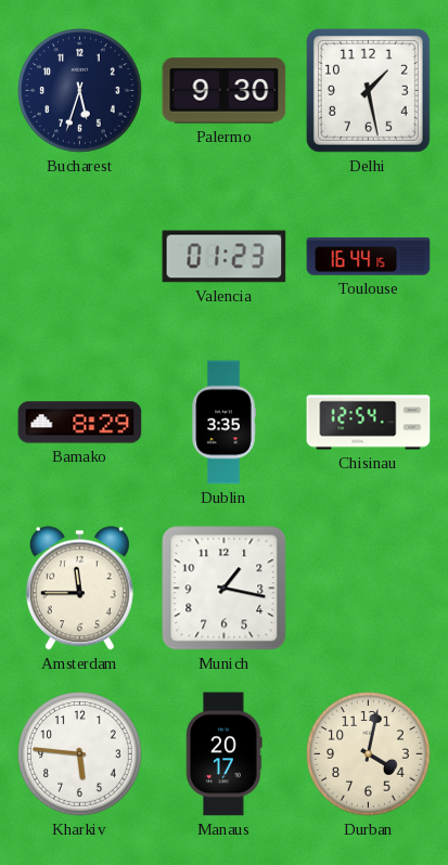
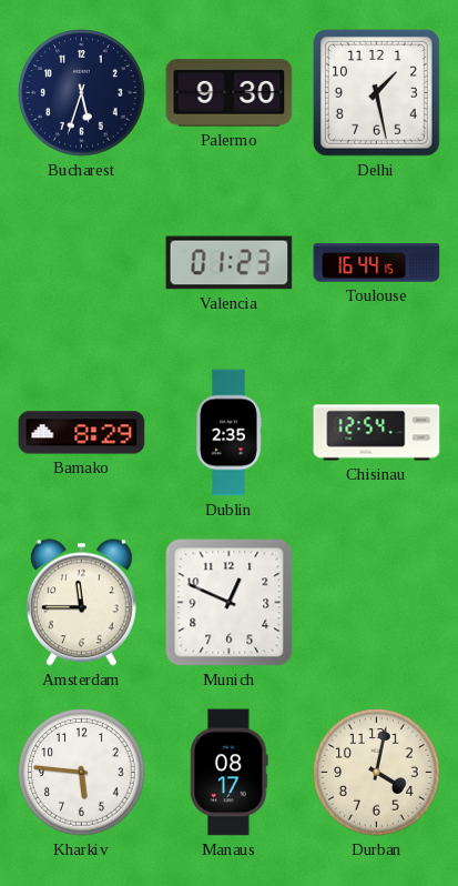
Dublin: 3:35 -> 2:35
Munich: 1:17 -> 12:49
Manaus: 20:17 -> 08:17
